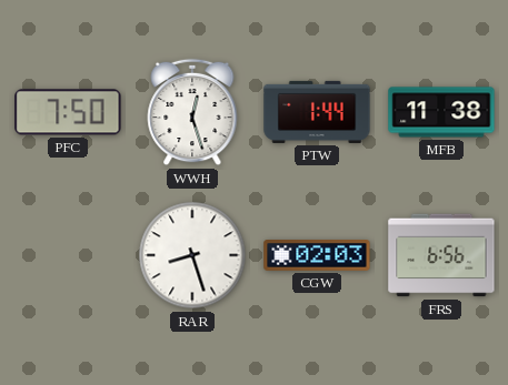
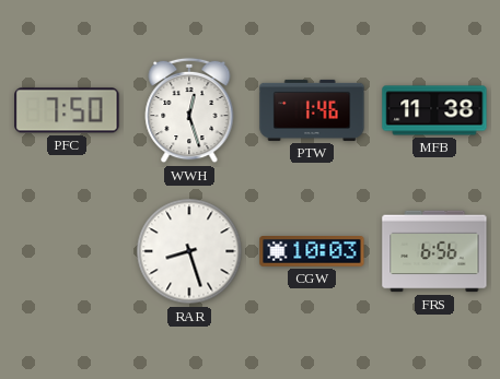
PTW: 1:44 -> 1:46
CGW: 02:03 -> 10:03
